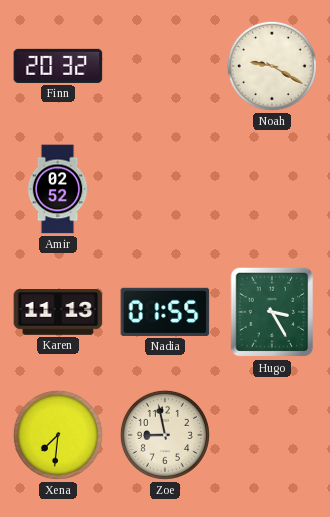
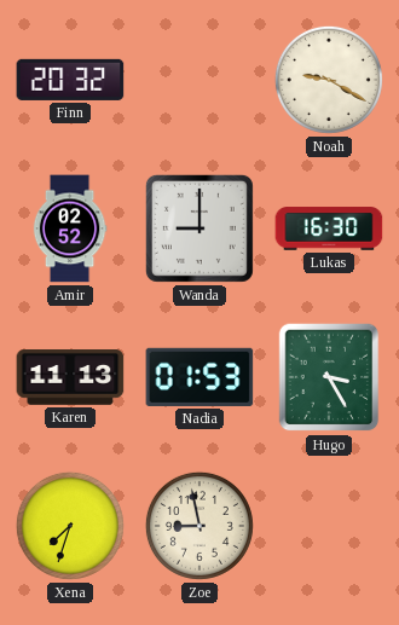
Wanda: none -> 9:00
Lukas: none -> 16:30
Nadia: 01:55 -> 01:53
Xena: 7:31 -> 7:33
